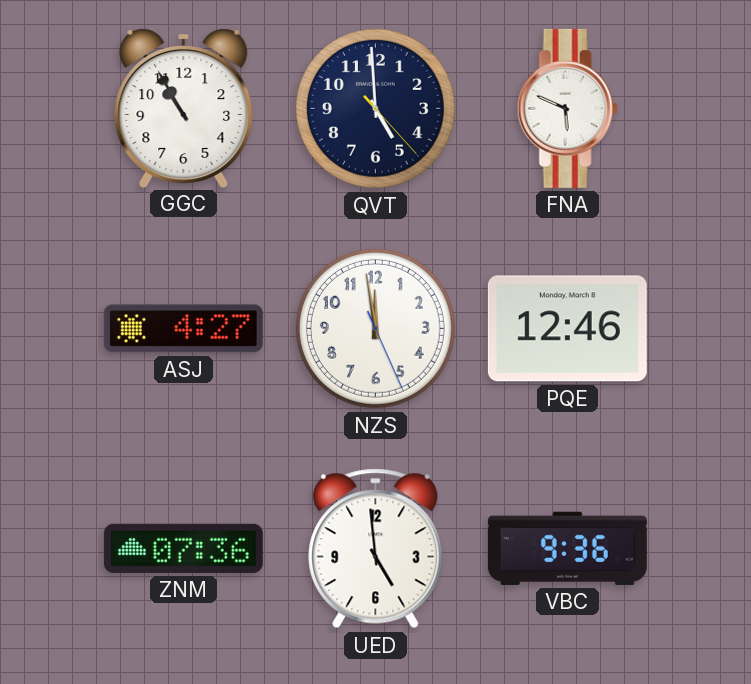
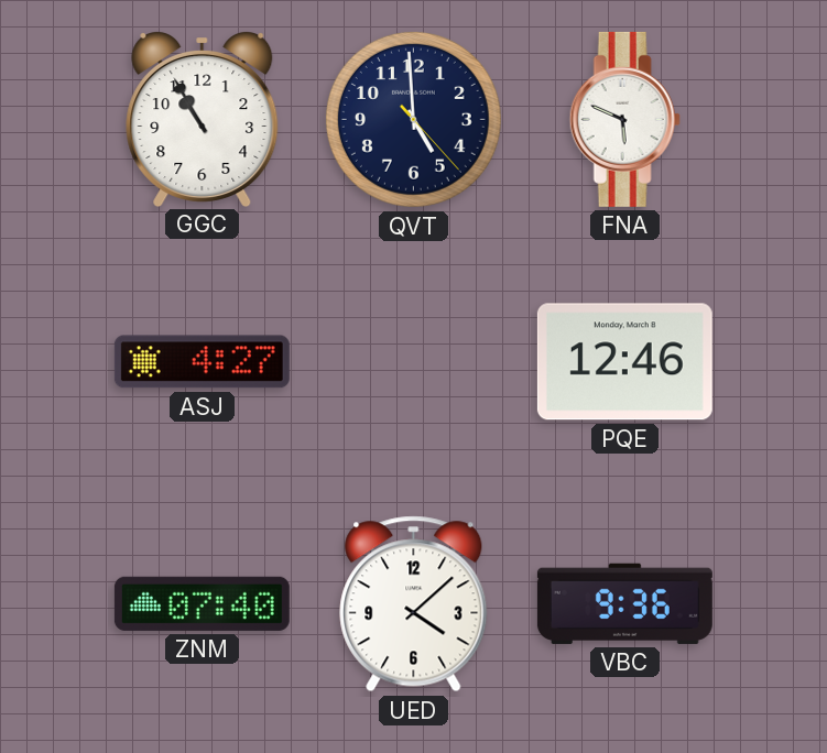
NZS: 11:58 -> none
ZNM: 07:36 -> 07:40
UED: 4:59 -> 4:08
